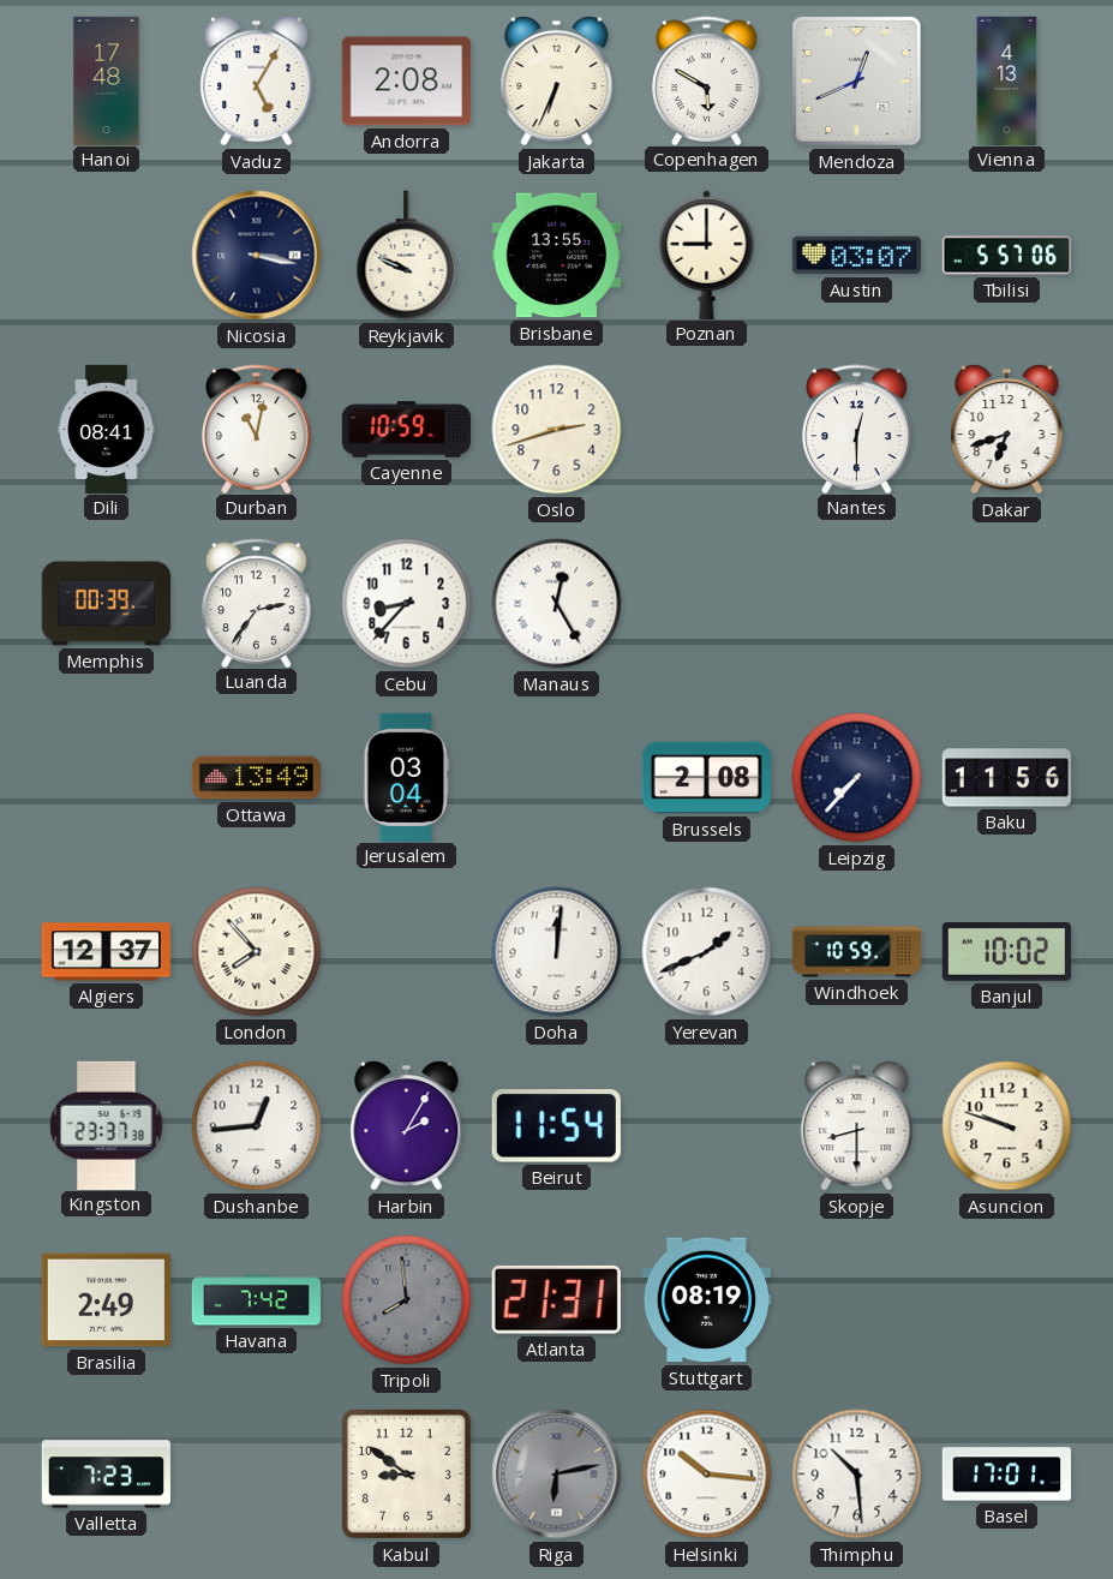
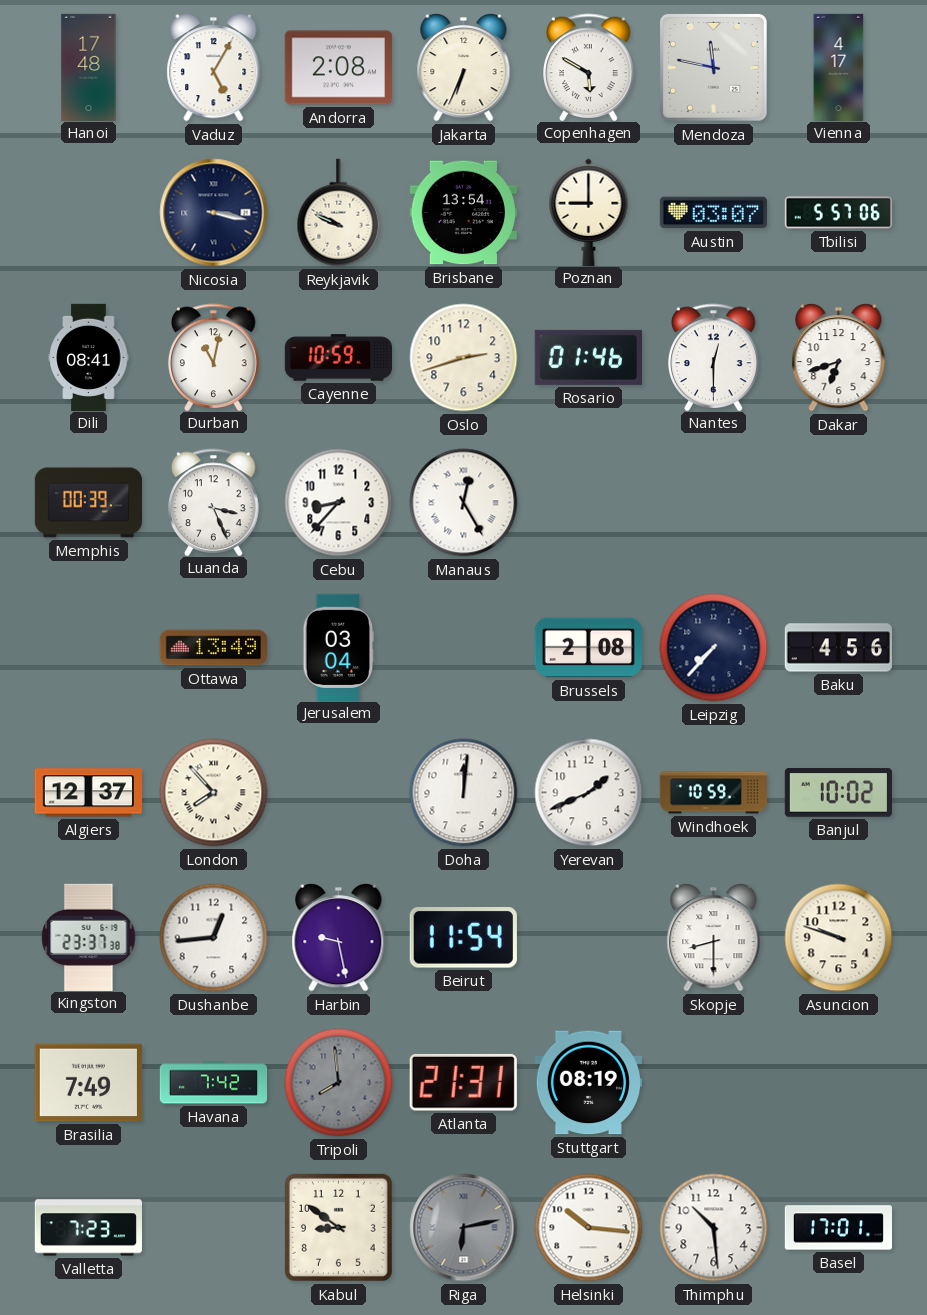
Mendoza: 12:41 -> 11:47
Vienna: 4:13 -> 4:17
Brisbane: 13:55 -> 13:54
Rosario: none -> 01:46
Luanda: 2:36 -> 3:26
Baku: 11:56 -> 4:56
Harbin: 2:05 -> 9:28
Brasilia: 2:49 -> 7:49
